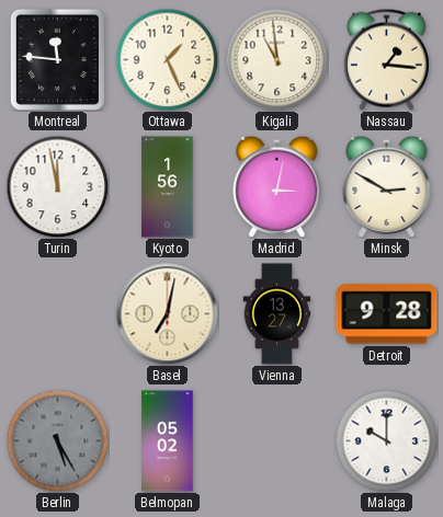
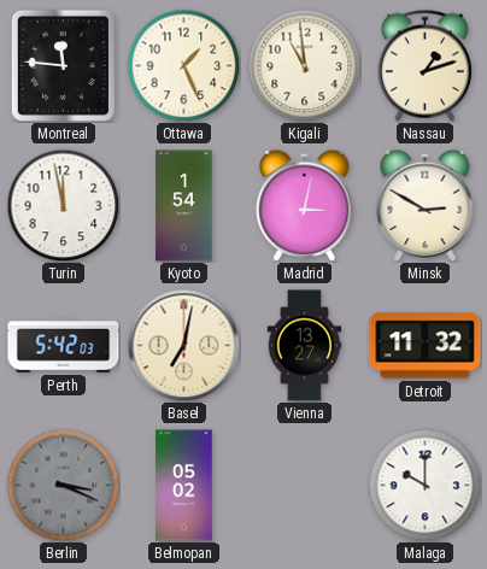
Nassau: 1:16 -> 1:12
Kyoto: 1:56 -> 1:54
Perth: none -> 5:42
Detroit: 9:28 -> 11:32
Berlin: 5:25 -> 3:19
